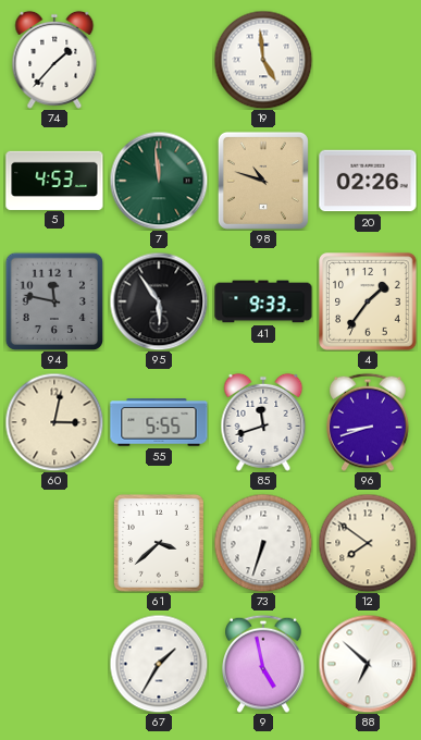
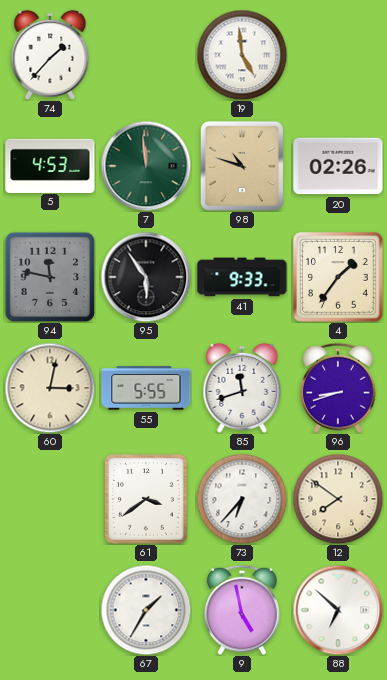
61: 3:38 -> 3:39
73: 6:33 -> 6:37
